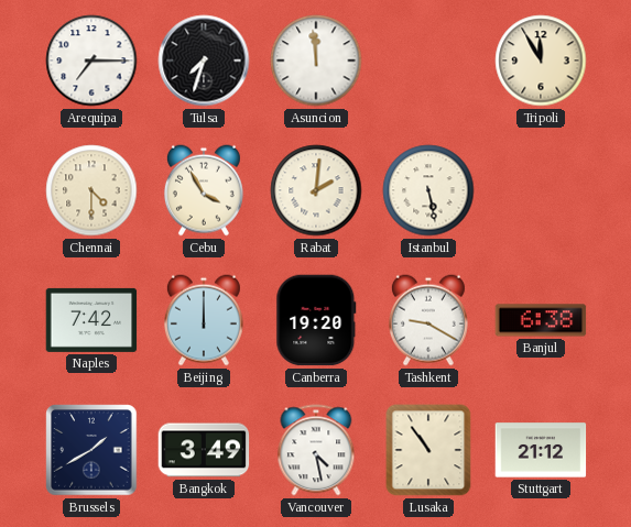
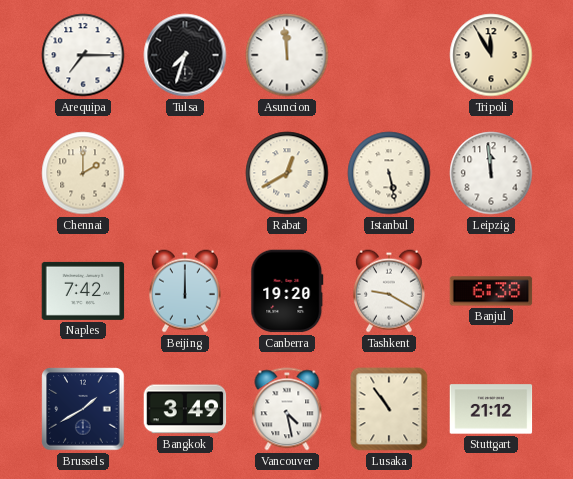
Chennai: 4:30 -> 2:00
Cebu: 3:55 -> none
Rabat: 2:01 -> 12:40
Leipzig: none -> 11:59
